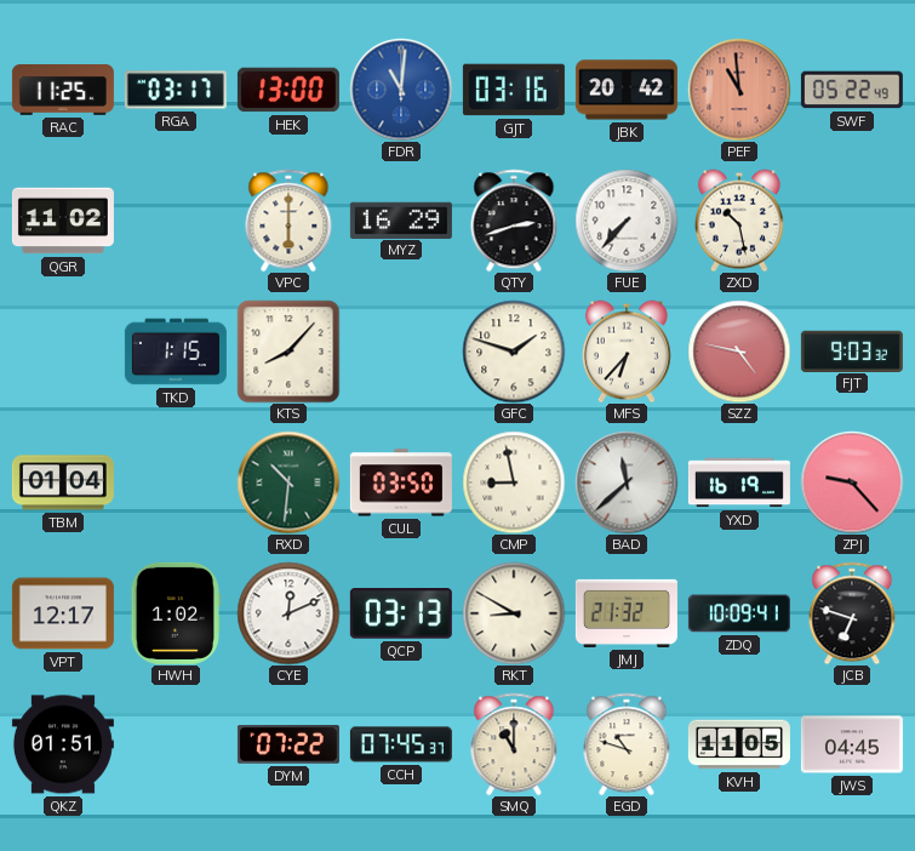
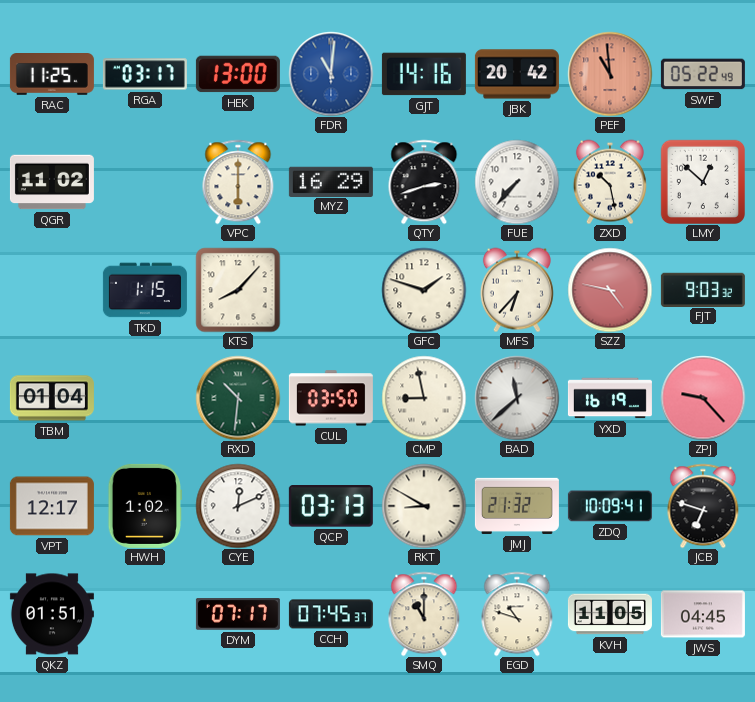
GJT: 03:16 -> 14:16
LMY: none -> 12:52
DYM: 07:22 -> 07:17
